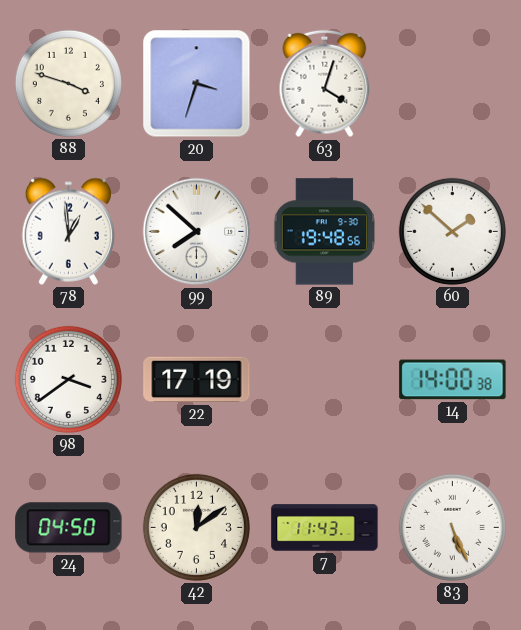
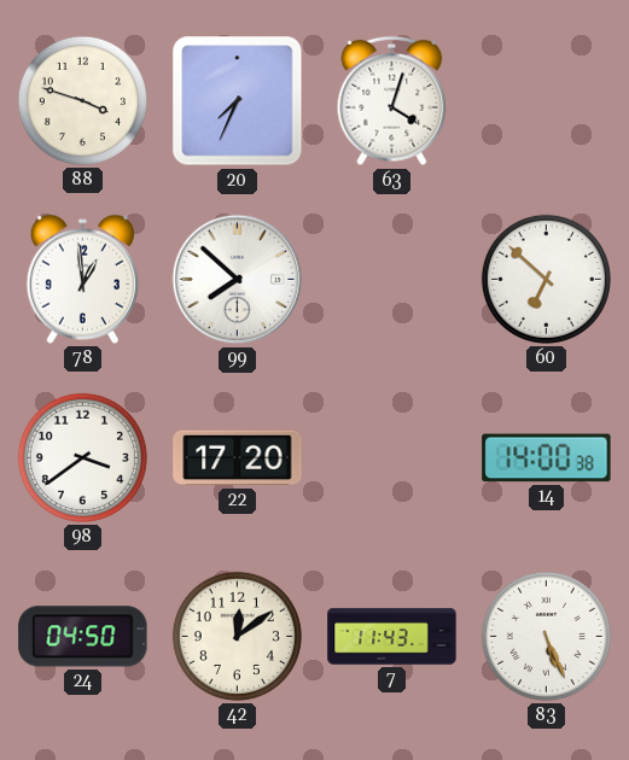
20: 3:33 -> 7:34
89: 19:48 -> none
60: 1:52 -> 6:52
22: 17:19 -> 17:20
